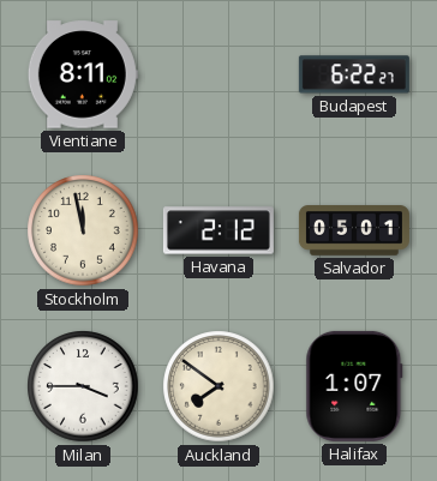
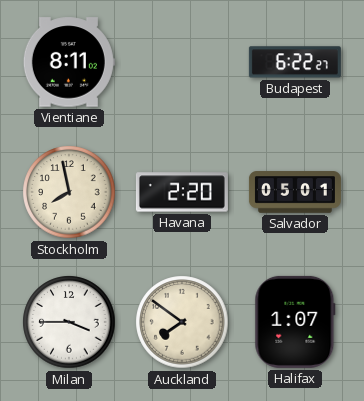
Stockholm: 11:58 -> 7:58
Havana: 2:12 -> 2:20
